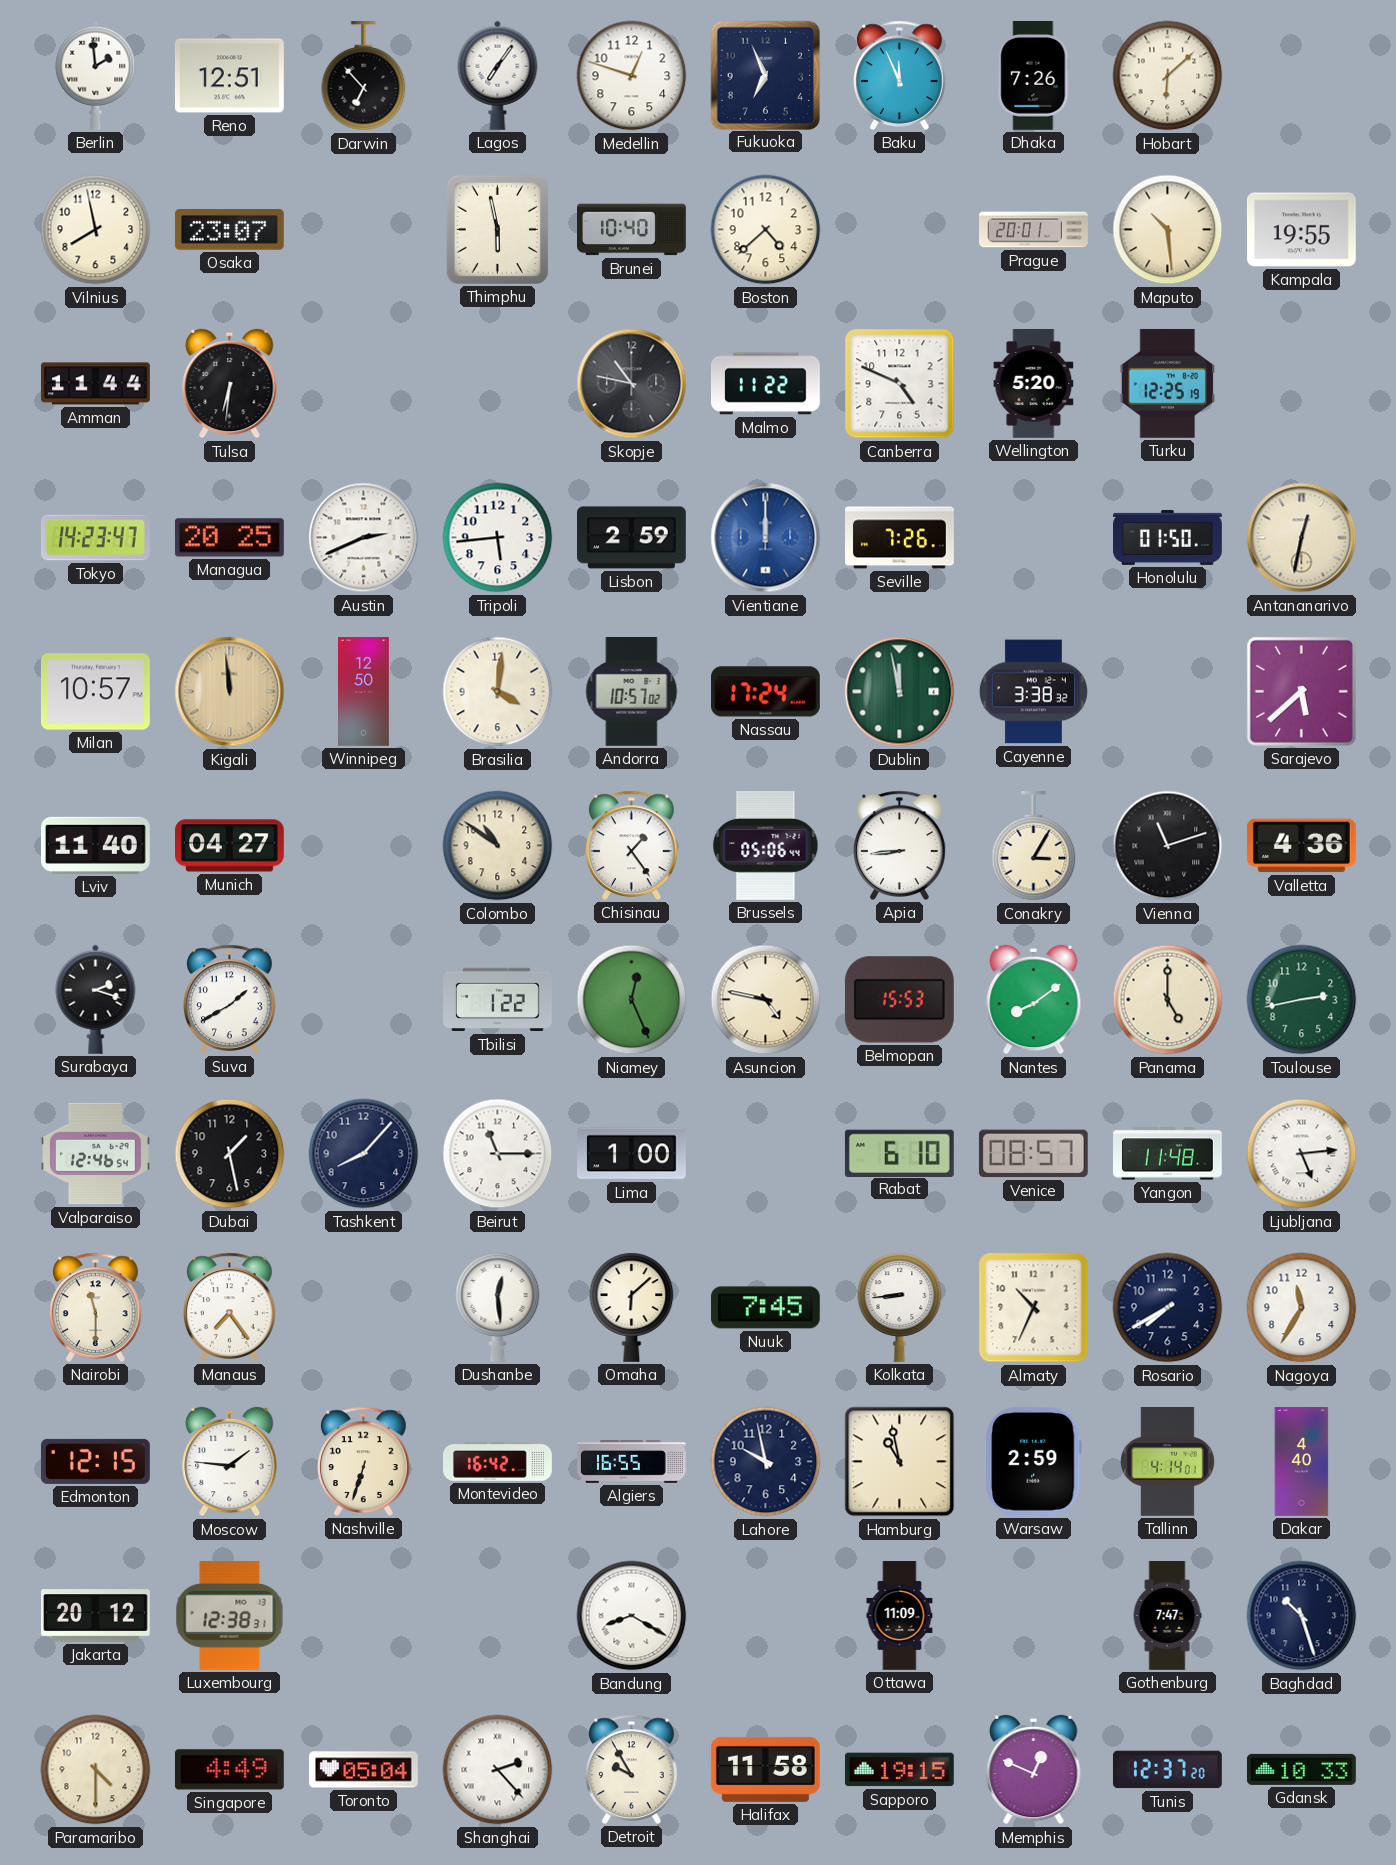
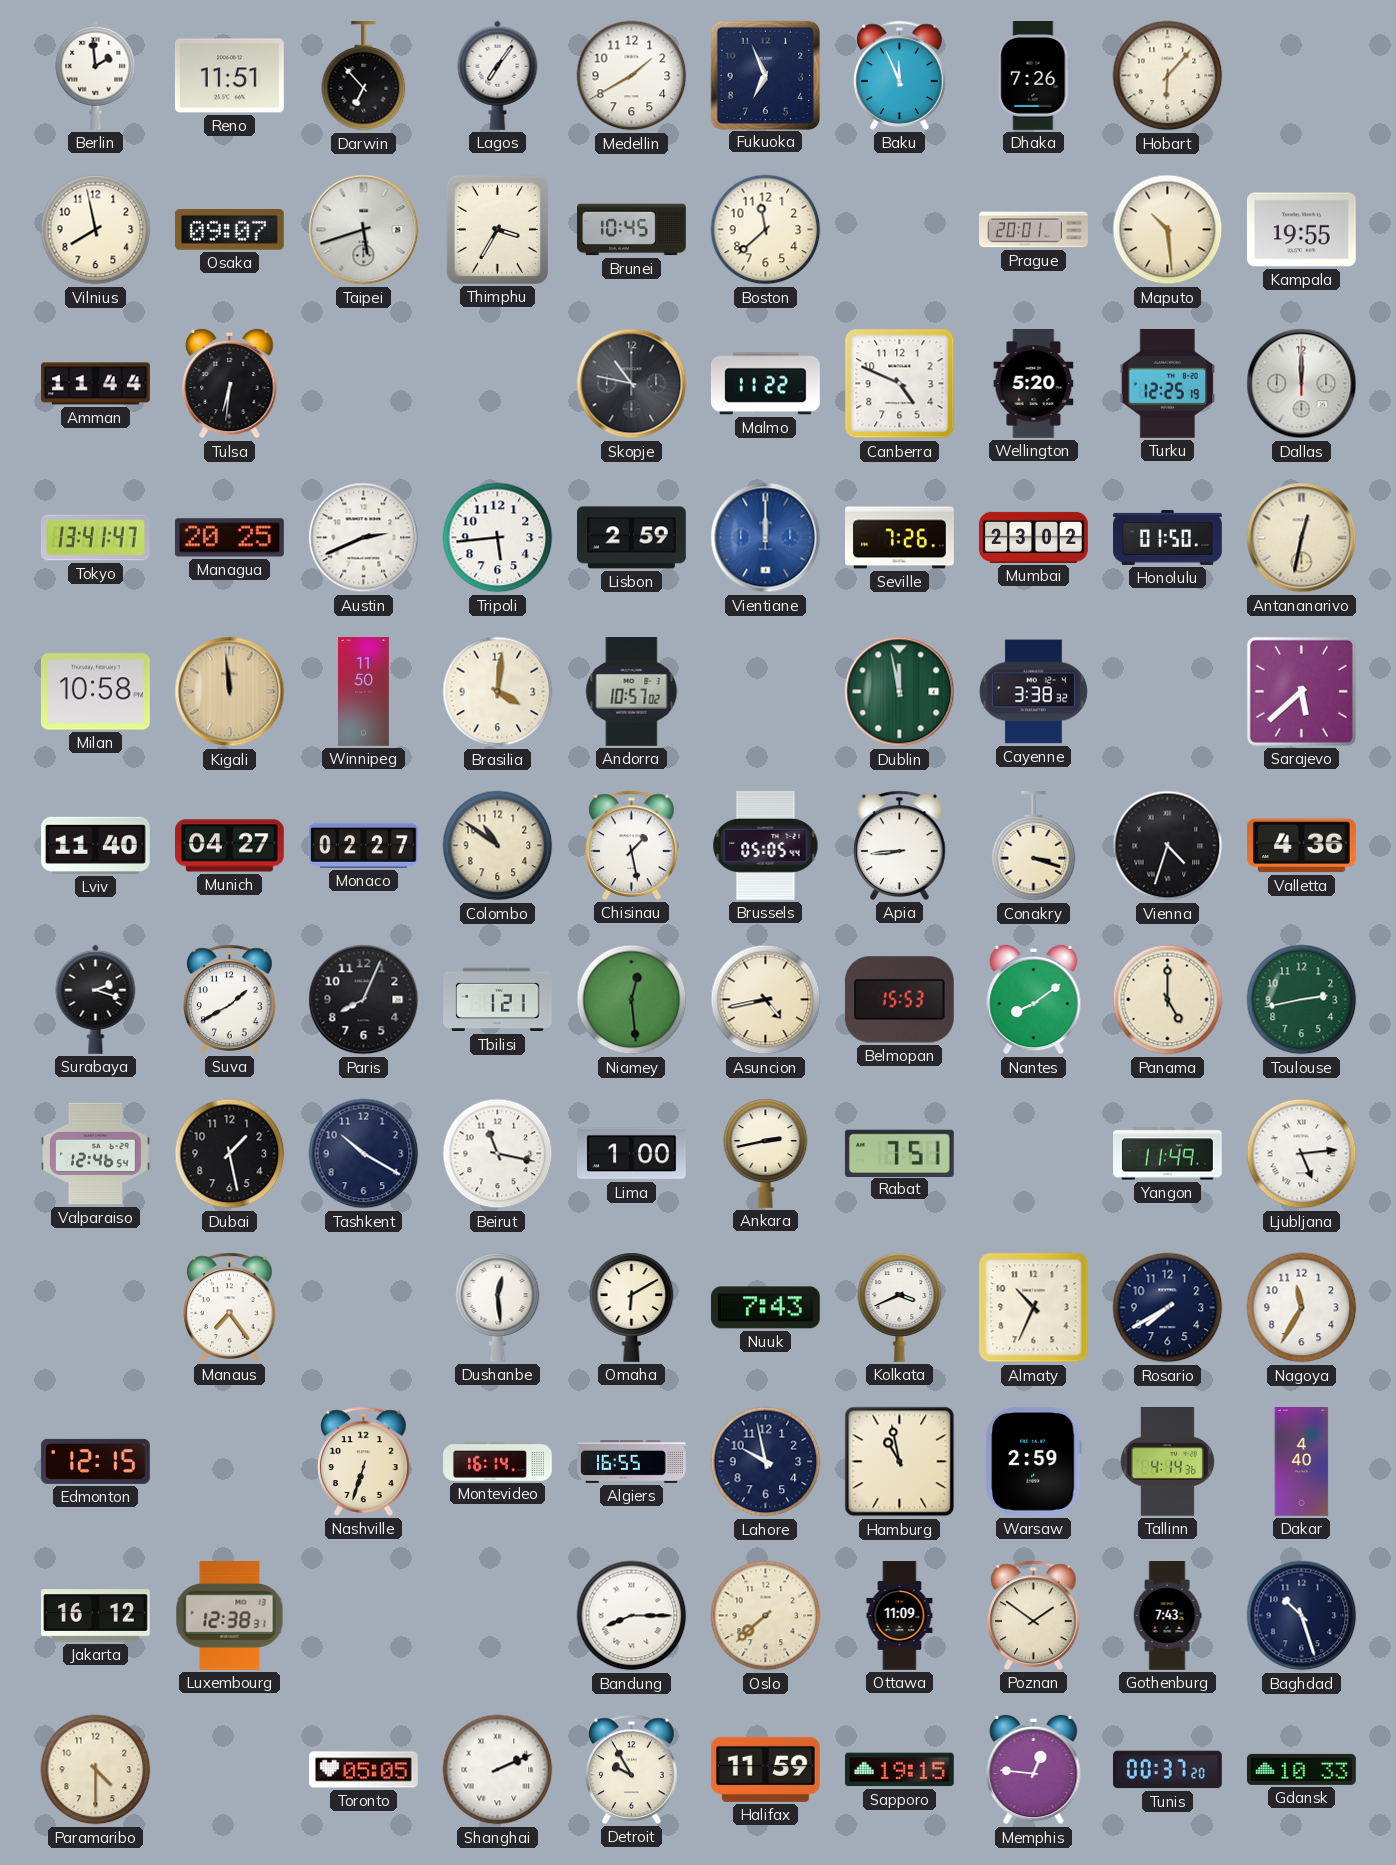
Reno: 12:51 -> 11:51
Medellin: 12:48 -> 1:40
Hobart: 6:08 -> 6:07
Osaka: 23:07 -> 09:07
Taipei: none -> 5:42
Thimphu: 5:58 -> 3:35
Brunei: 10:40 -> 10:45
Boston: 4:38 -> 11:38
Dallas: none -> 12:00
Tokyo: 14:23 -> 13:41
Mumbai: none -> 23:02
Milan: 10:57 -> 10:58
Winnipeg: 12:50 -> 11:50
Nassau: 17:24 -> none
Monaco: none -> 02:27
Chisinau: 1:24 -> 1:28
Brussels: 05:06 -> 05:05
Conakry: 3:05 -> 3:18
Vienna: 11:12 -> 4:33
Paris: none -> 8:04
Tbilisi: 1:22 -> 1:21
Niamey: 12:26 -> 12:29
Asuncion: 4:47 -> 4:43
Tashkent: 8:07 -> 10:20
Beirut: 11:15 -> 11:17
Ankara: none -> 2:43
Rabat: 6:10 -> 7:51
Venice: 08:57 -> none
Yangon: 11:48 -> 11:49
Nairobi: 11:30 -> none
Omaha: 6:08 -> 6:10
Nuuk: 7:45 -> 7:43
Kolkata: 8:44 -> 3:41
Moscow: 1:46 -> none
Montevideo: 16:42 -> 16:14
Tallinn: 4:14:01 -> 4:14:36
Jakarta: 20:12 -> 16:12
Bandung: 8:20 -> 8:15
Oslo: none -> 7:38
Poznan: none -> 1:51
Gothenburg: 7:47 -> 7:43
Singapore: 4:49 -> none
Toronto: 05:04 -> 05:05
Shanghai: 2:23 -> 2:11
Halifax: 11:58 -> 11:59
Memphis: 12:49 -> 12:46
Tunis: 12:37 -> 00:37
